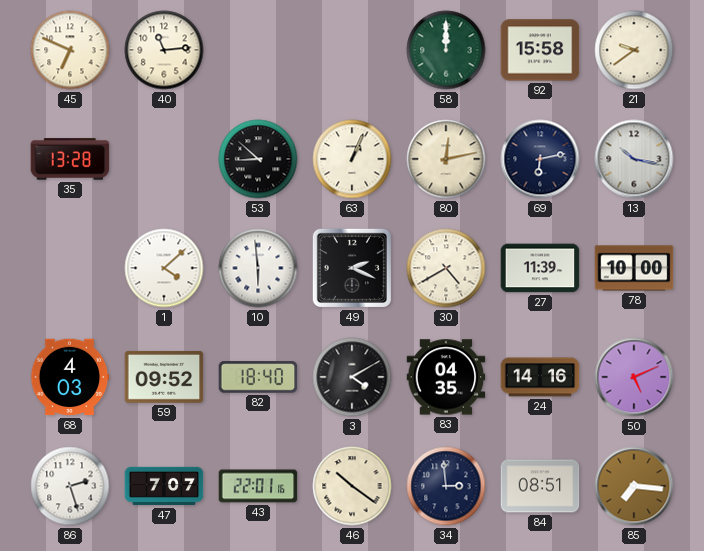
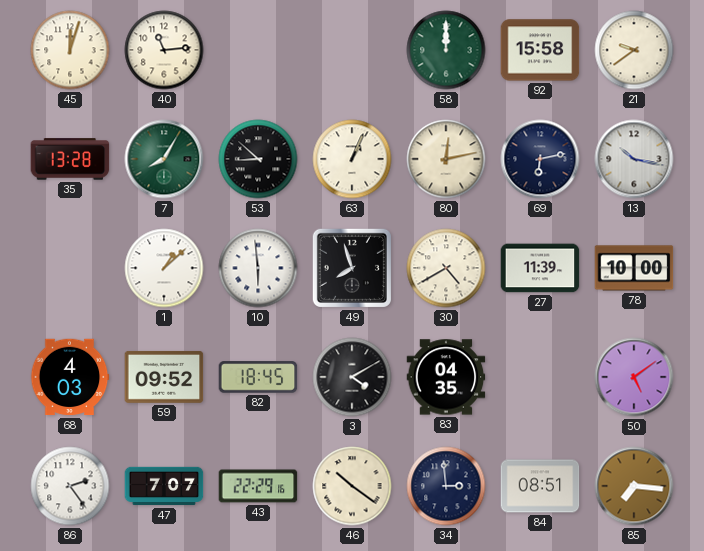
45: 6:49 -> 12:03
7: none -> 8:05
1: 4:08 -> 1:08
49: 2:19 -> 7:57
82: 18:40 -> 18:45
24: 14:16 -> none
50: 5:11 -> 5:09
86: 2:27 -> 2:24
43: 22:01 -> 22:29
